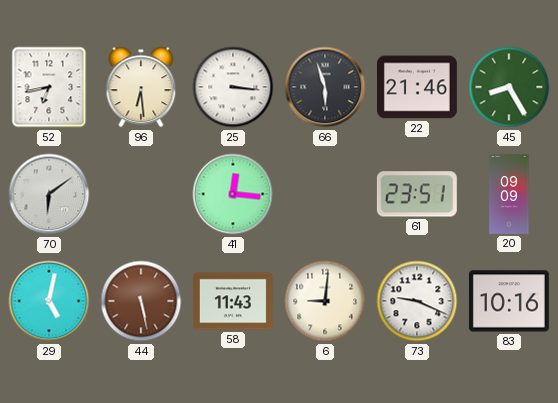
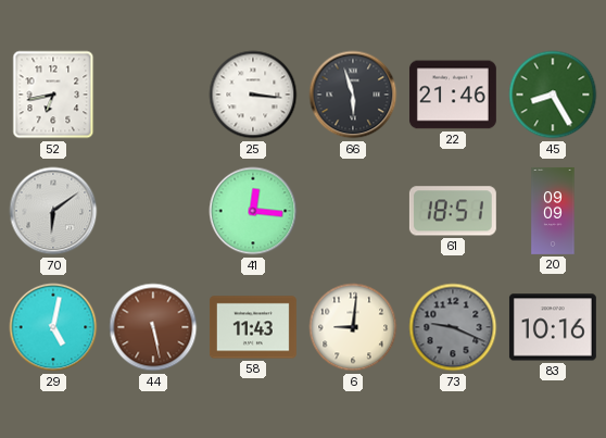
96: 6:29 -> none
61: 23:51 -> 18:51
73 dial: white -> grey
